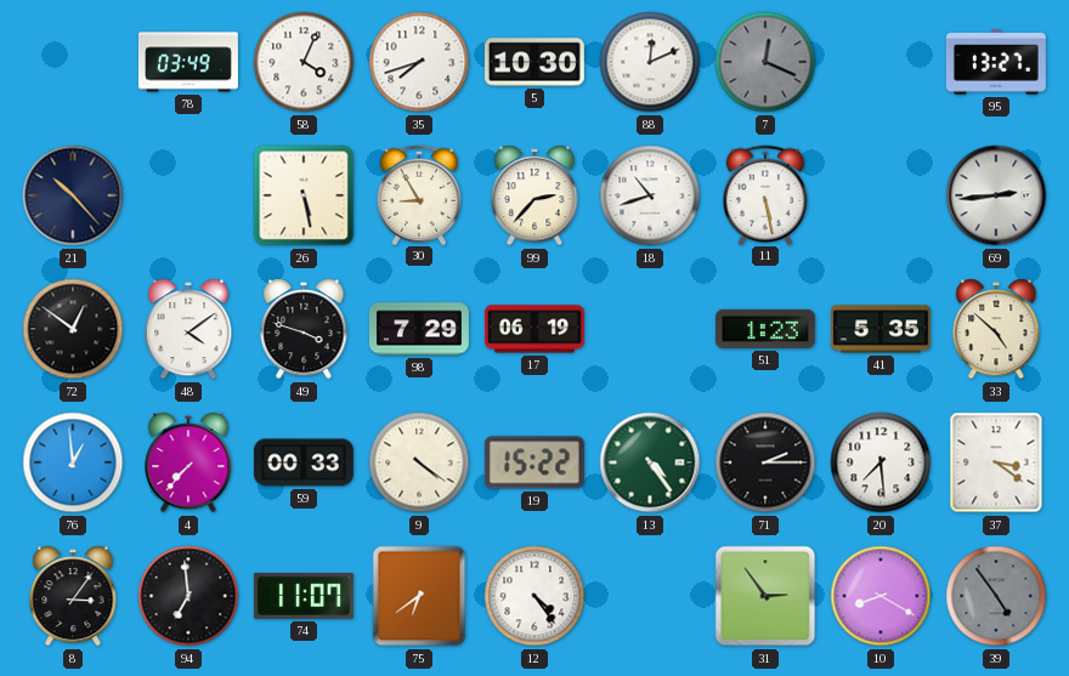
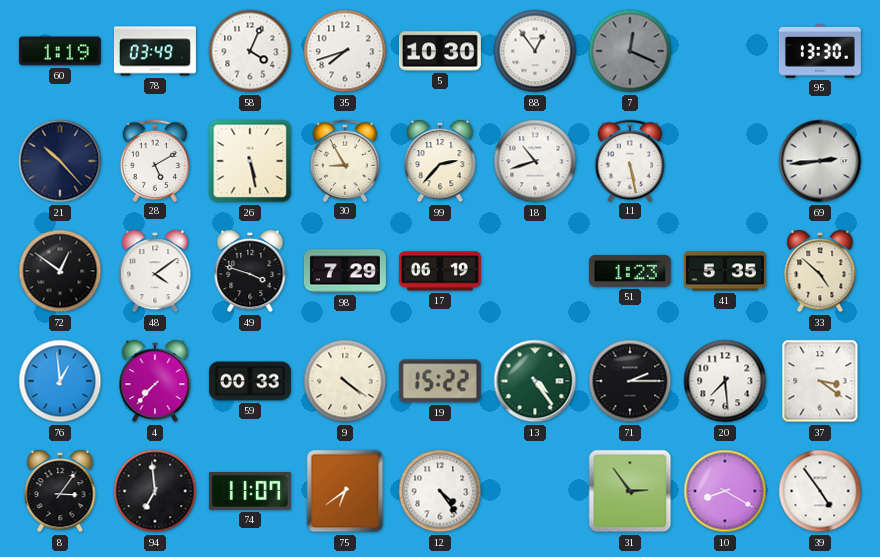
60: none -> 1:19
88: 12:11 -> 12:54
95: 13:27 -> 13:30
28: none -> 5:10
39 dial: grey -> white
